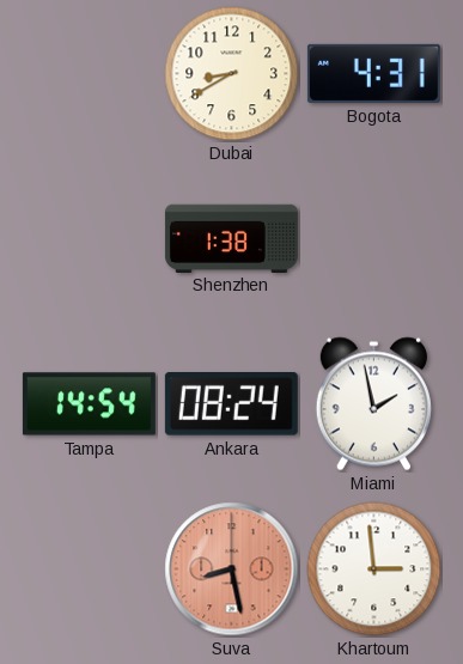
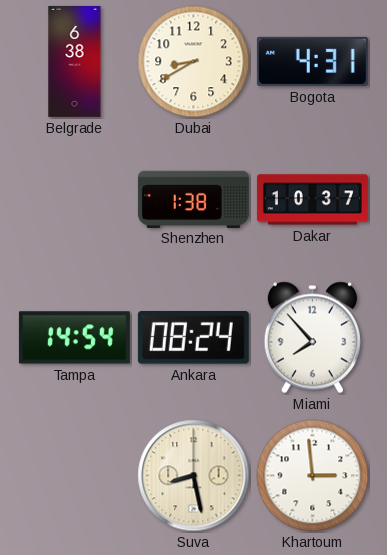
Belgrade: none -> 6:38
Dakar: none -> 10:37
Miami: 1:58 -> 7:53
Suva dial: salmon -> cream
